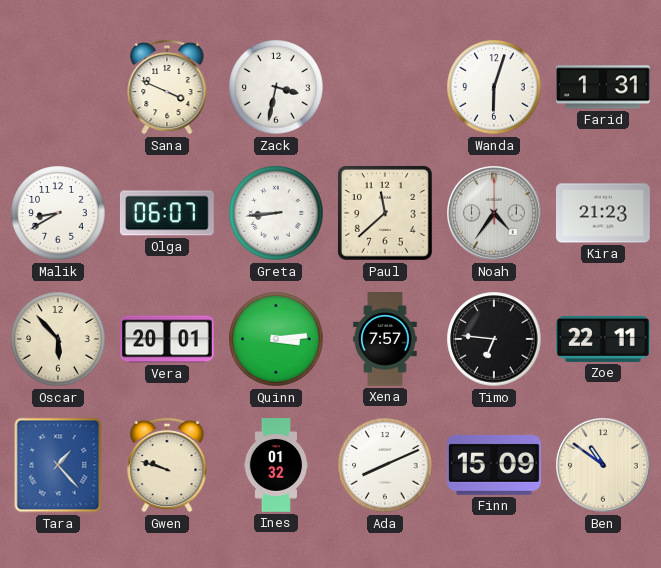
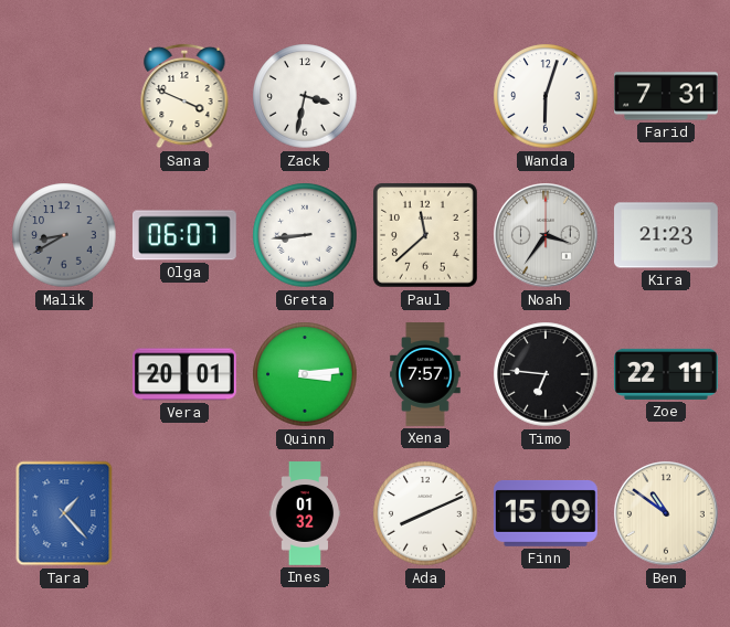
Farid: 1:31 -> 7:31
Malik dial: white -> grey
Noah: 4:36 -> 3:36
Oscar: 5:53 -> none
Gwen: 9:48 -> none
